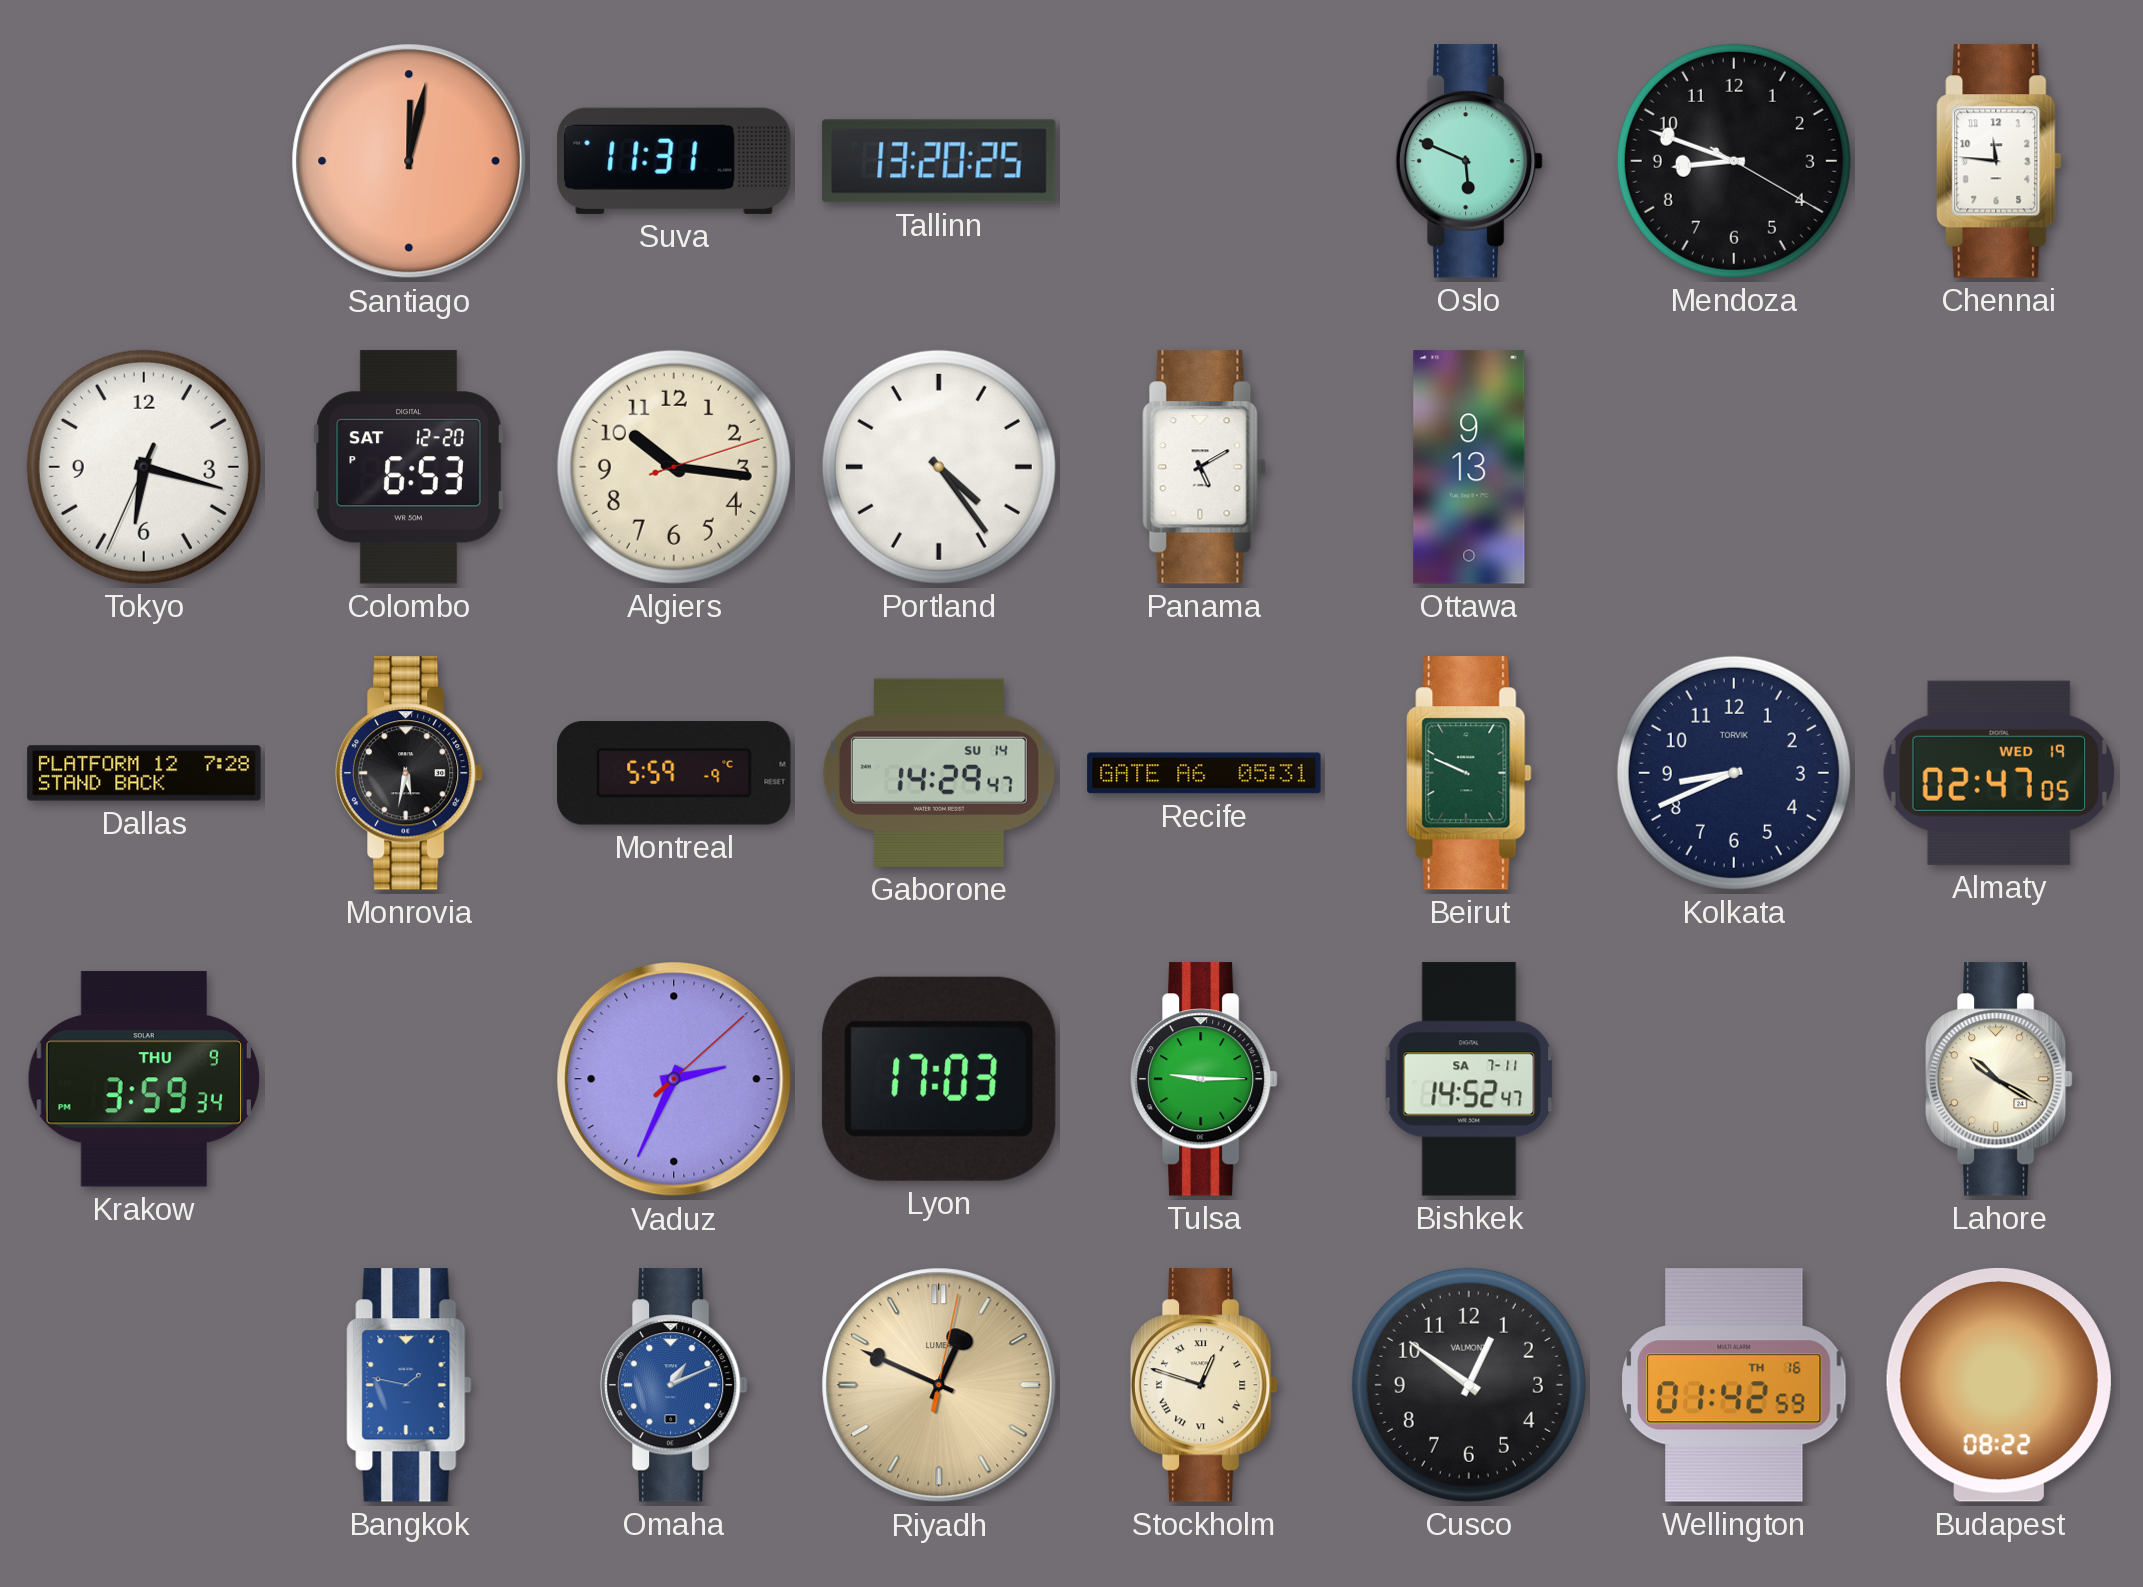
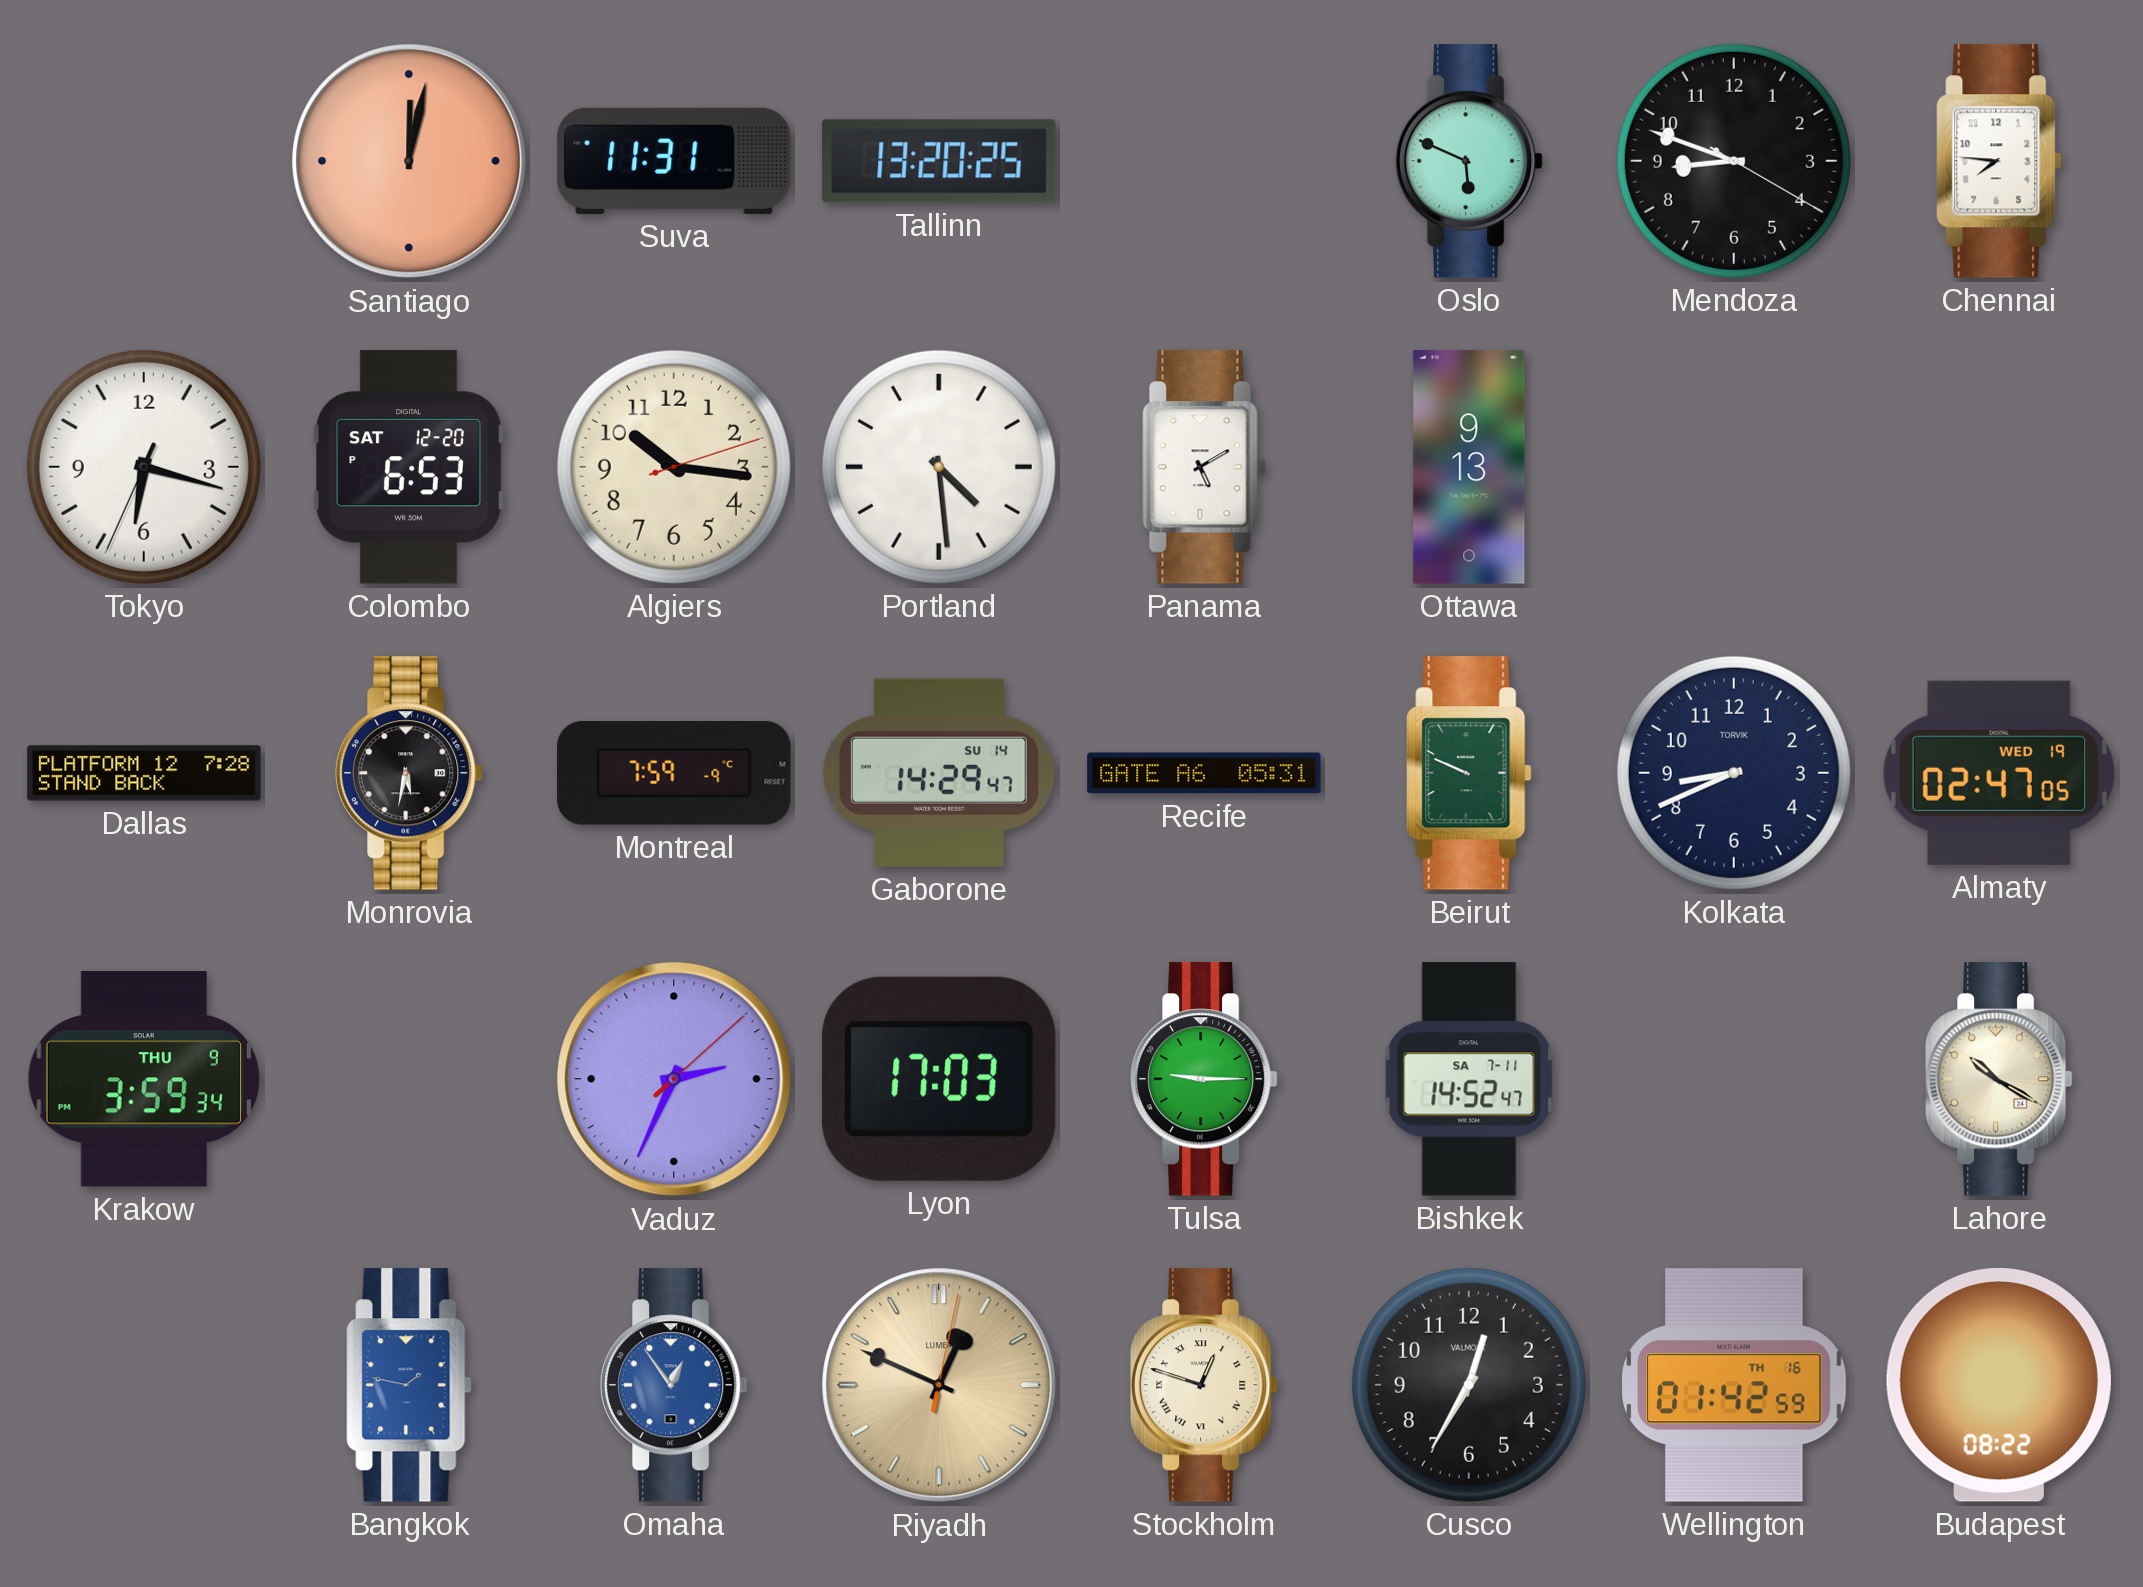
Chennai: 11:46 -> 7:46
Portland: 4:24 -> 4:29
Montreal: 5:59 -> 7:59
Omaha: 1:11 -> 12:54
Cusco: 12:51 -> 12:35
